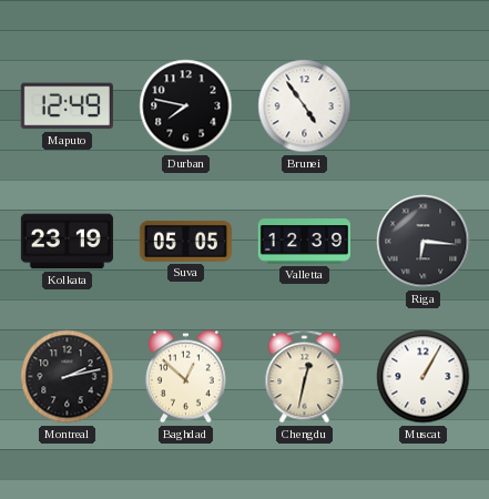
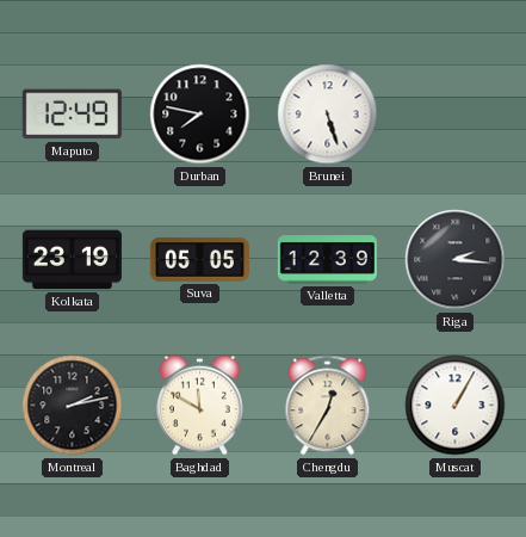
Brunei: 4:54 -> 5:27
Riga: 6:16 -> 2:16
Baghdad: 12:52 -> 11:50
Chengdu: 12:32 -> 12:35
